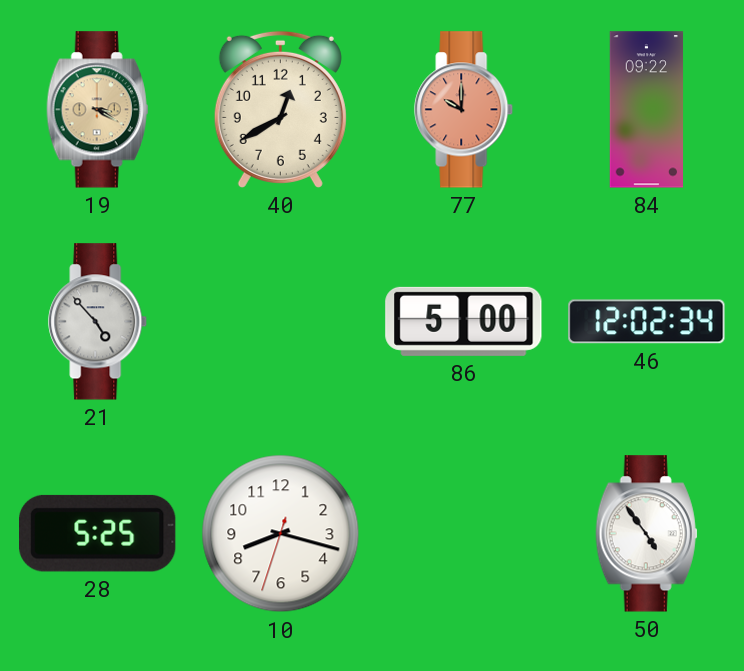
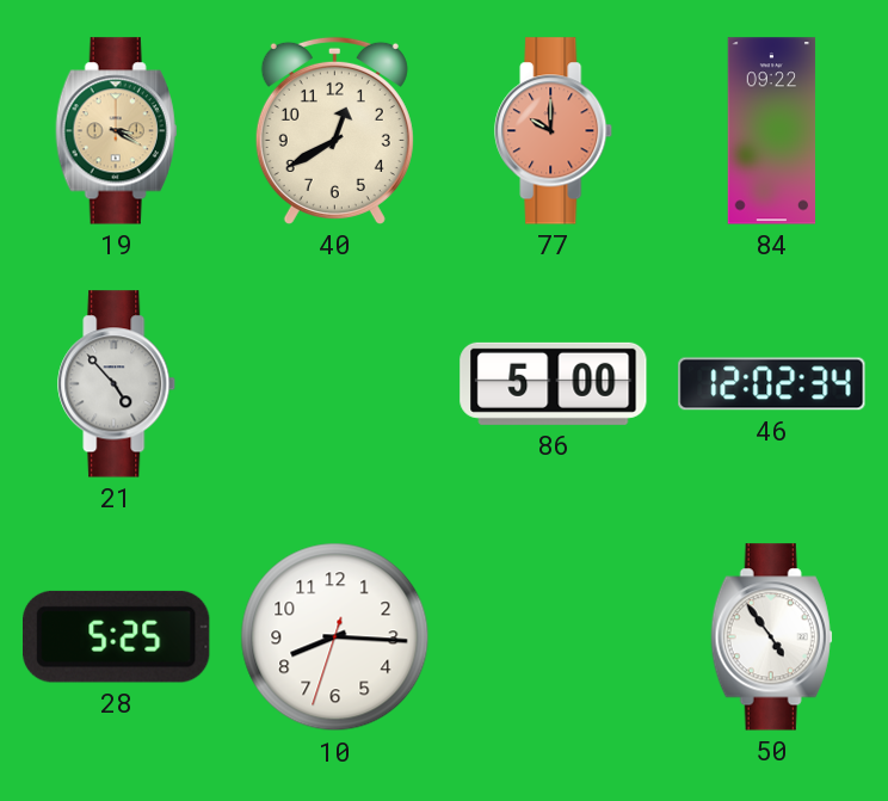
10: 8:17 -> 8:15
